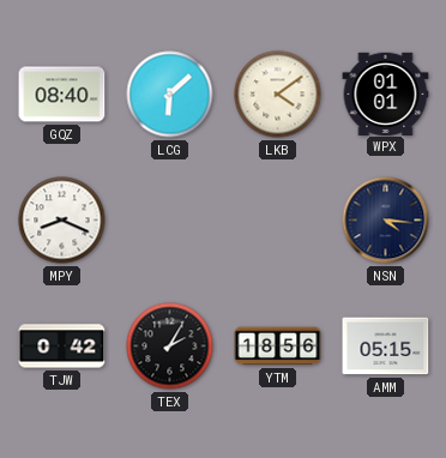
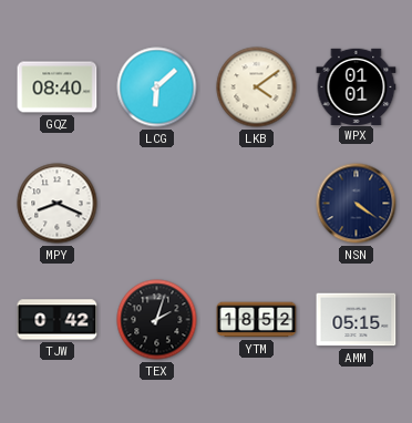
NSN: 4:16 -> 4:21
TEX: 2:05 -> 2:03
YTM: 18:56 -> 18:52
